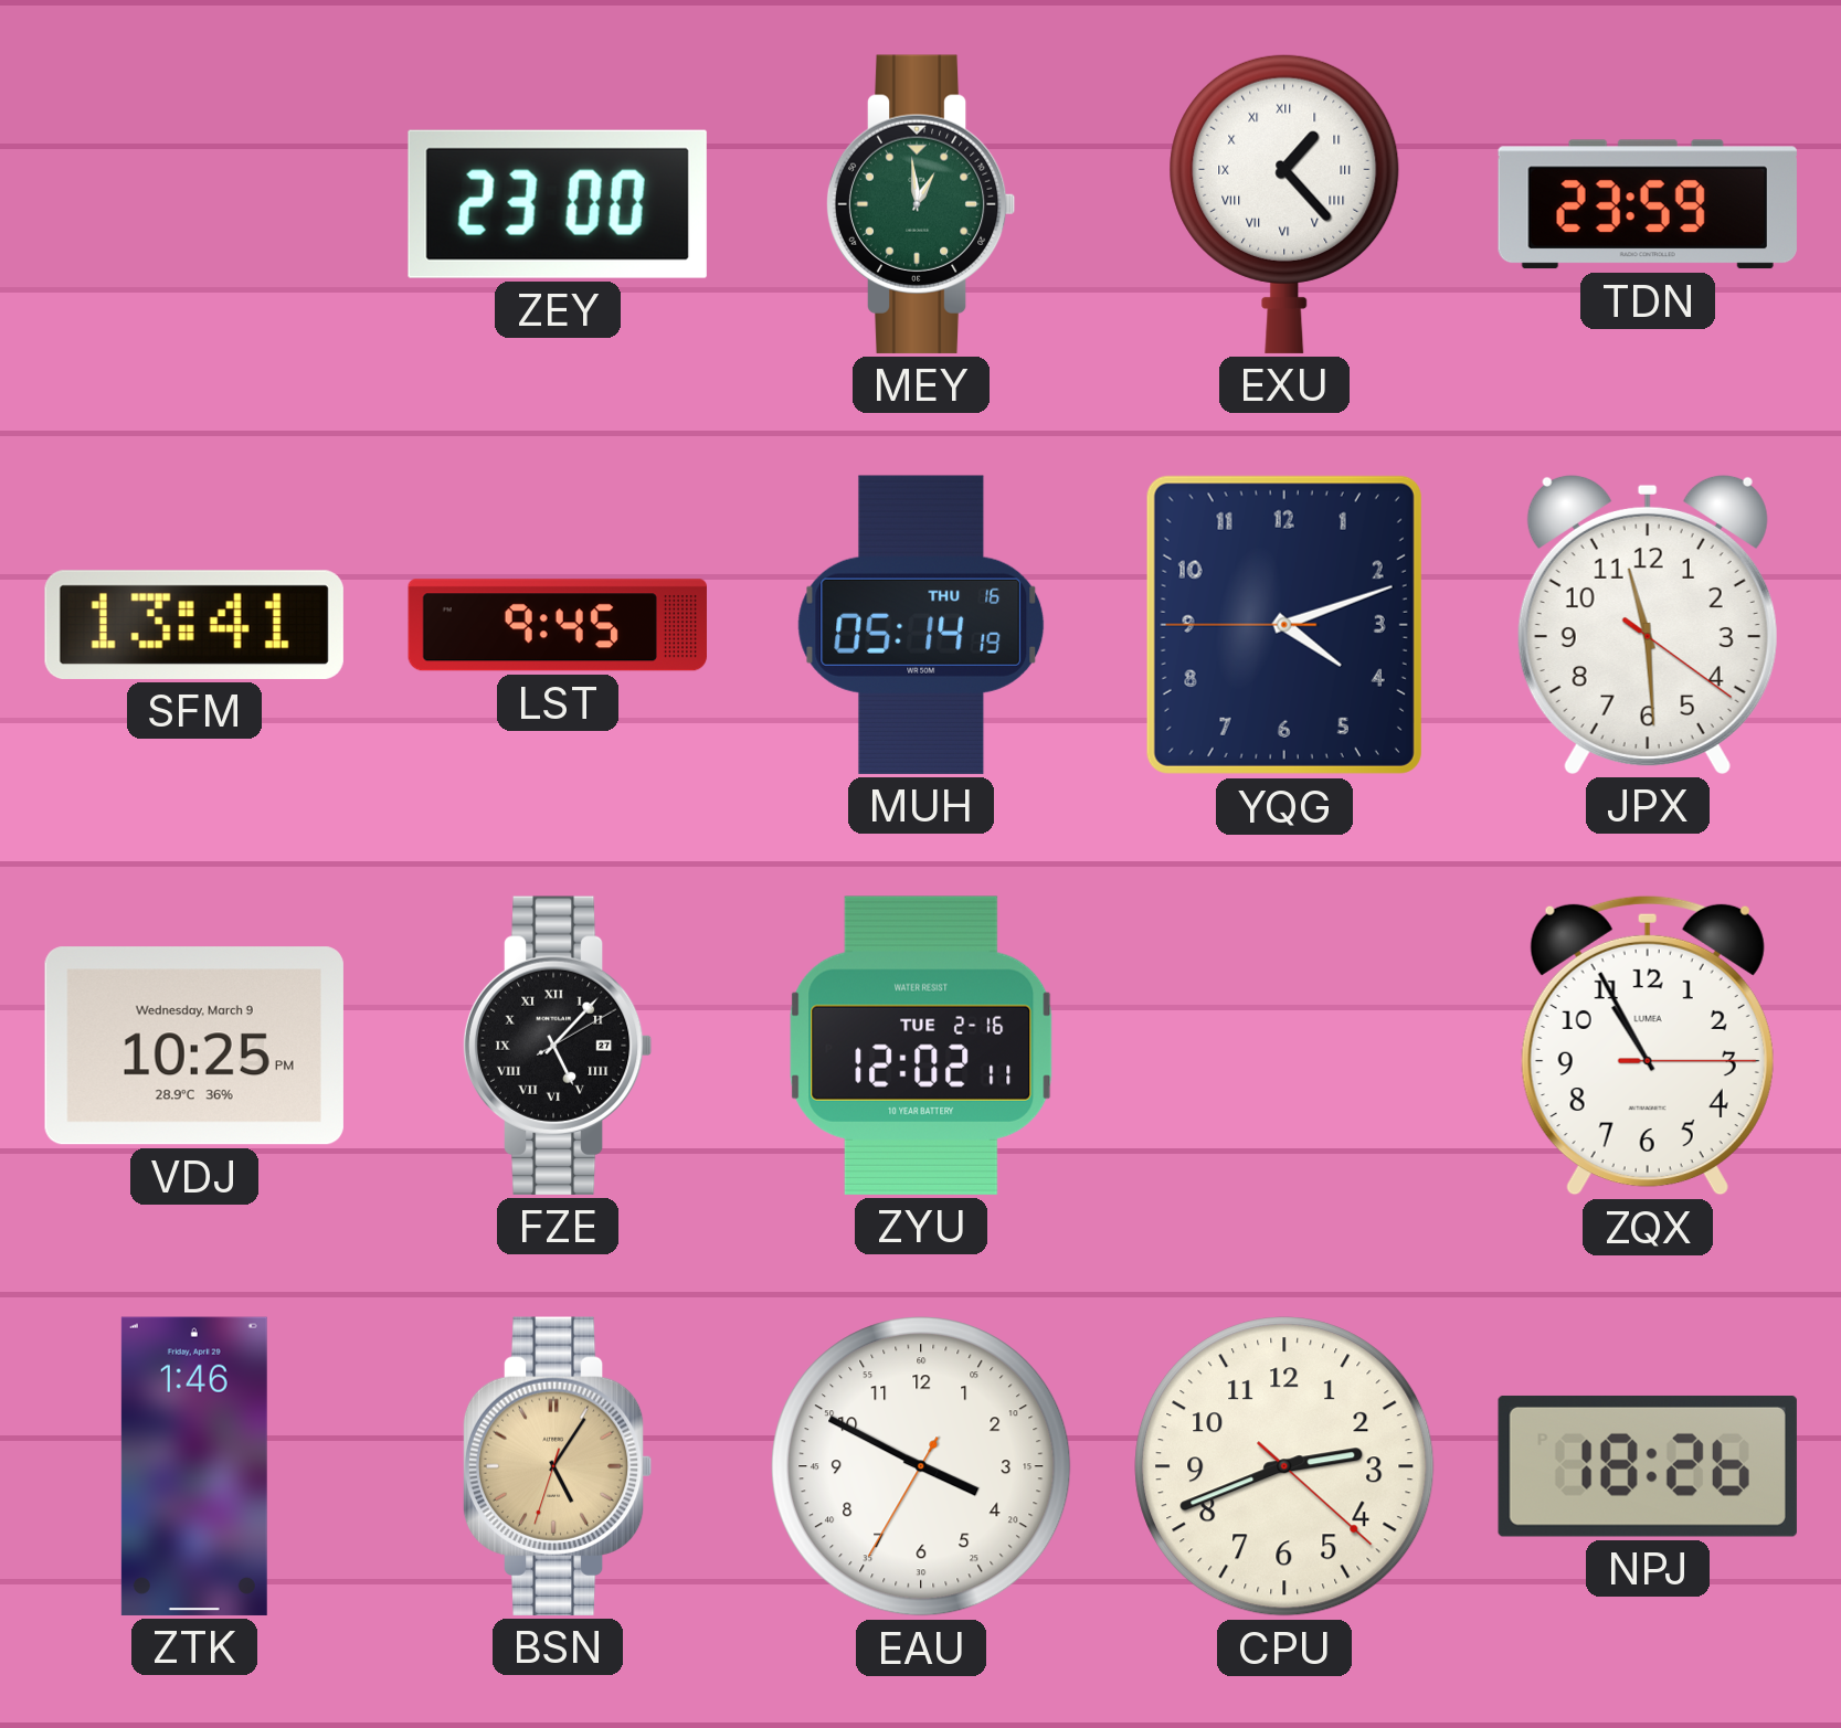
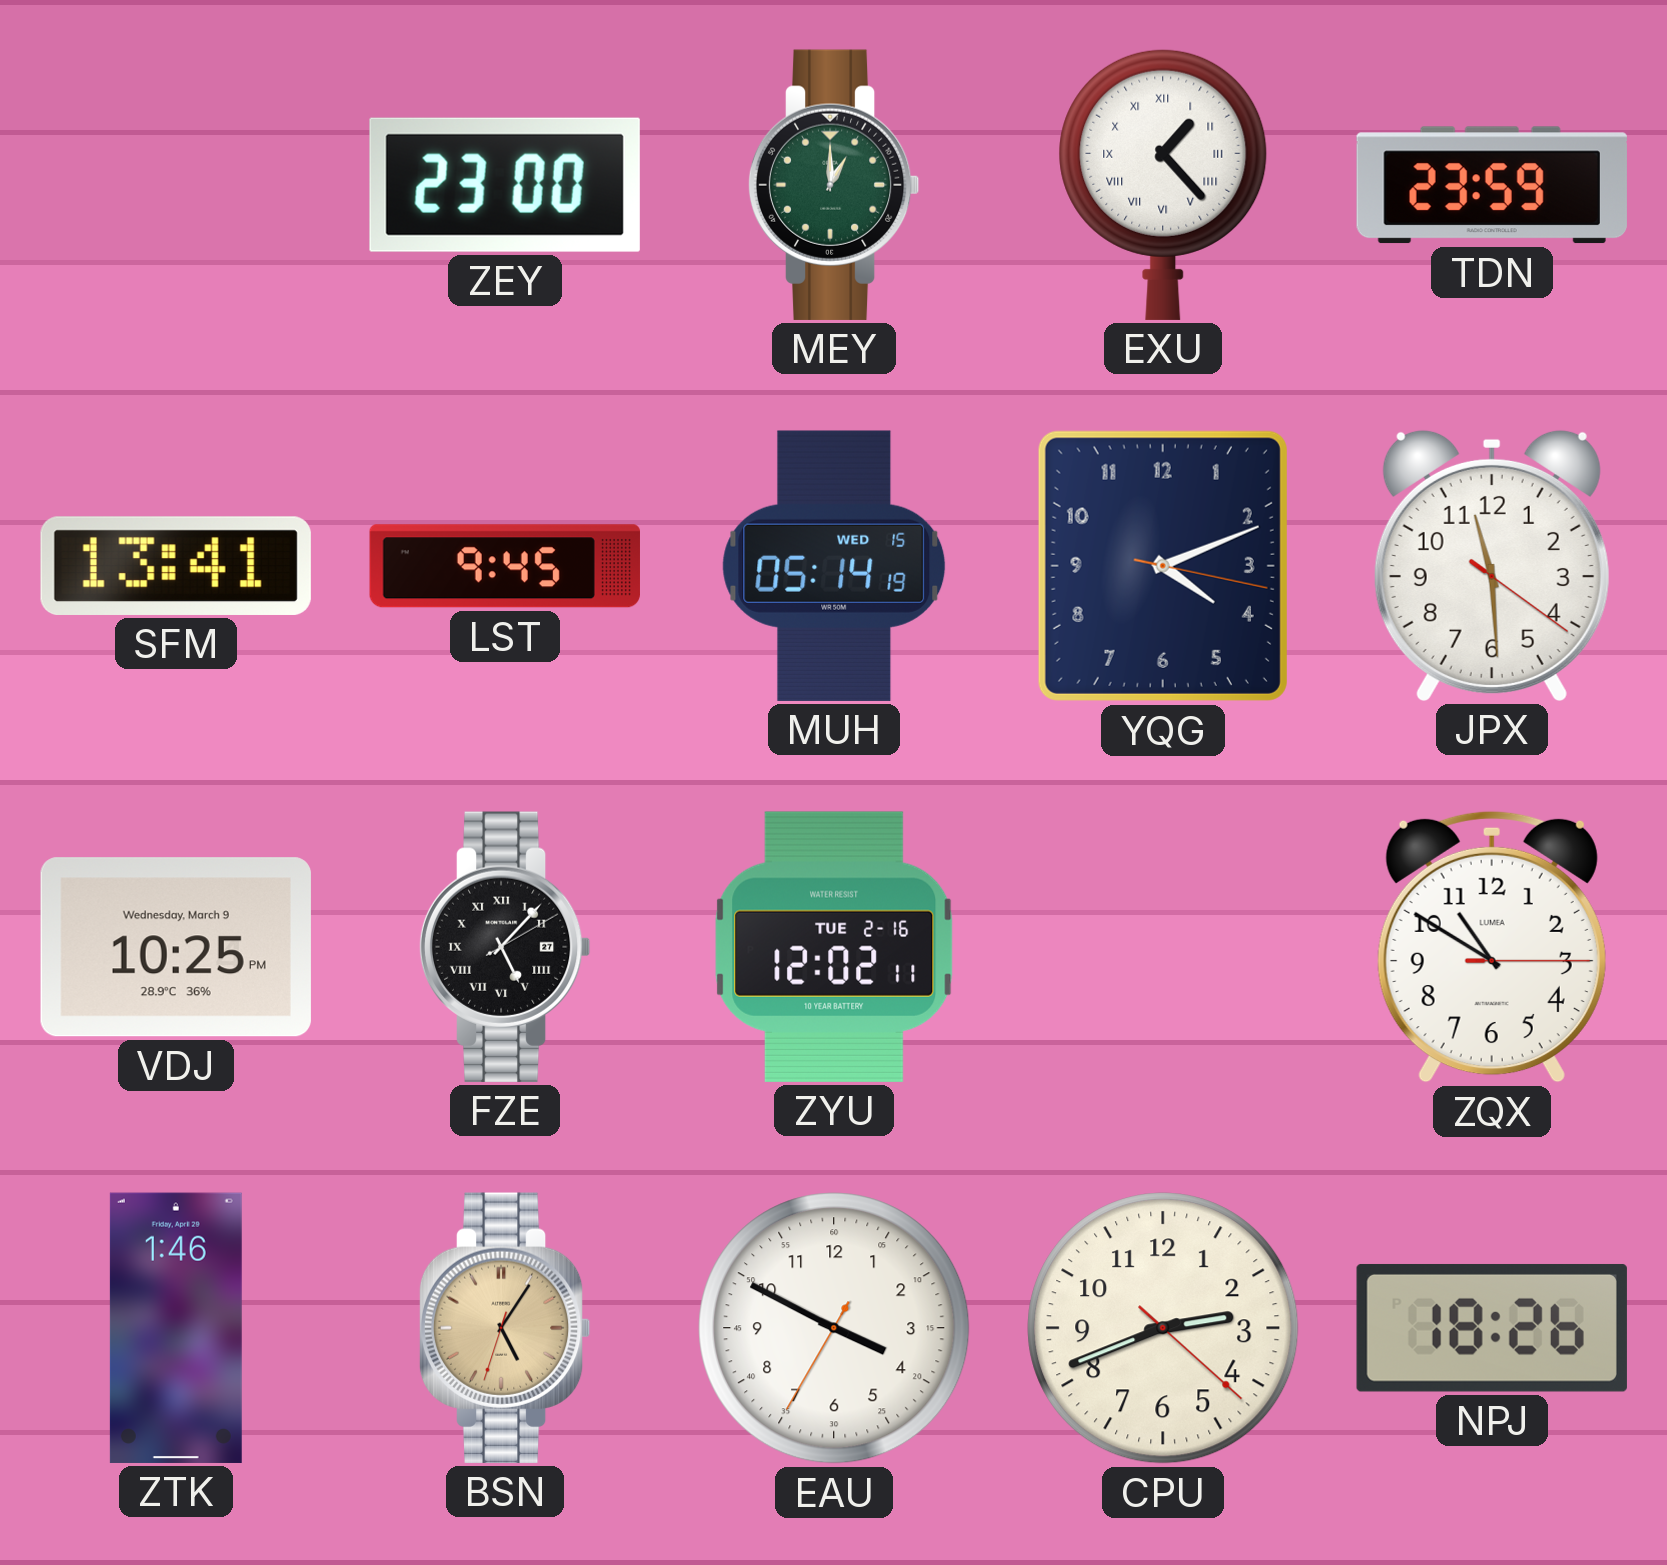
MEY: 12:59 -> 1:00
MUH date: THU 16 -> WED 15
YQG: 4:11:45 -> 4:11:17
ZQX: 10:55 -> 10:50
